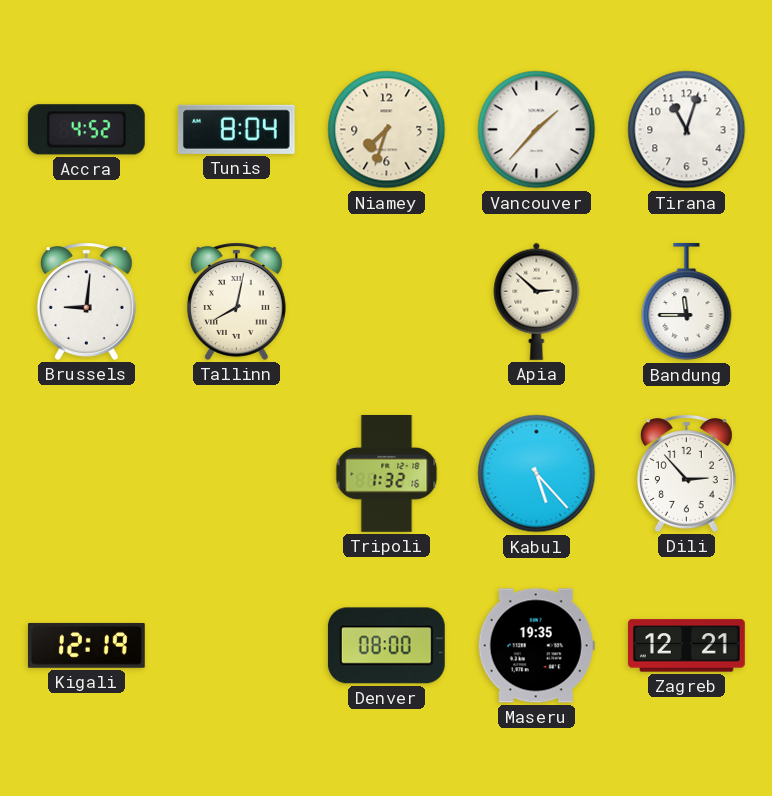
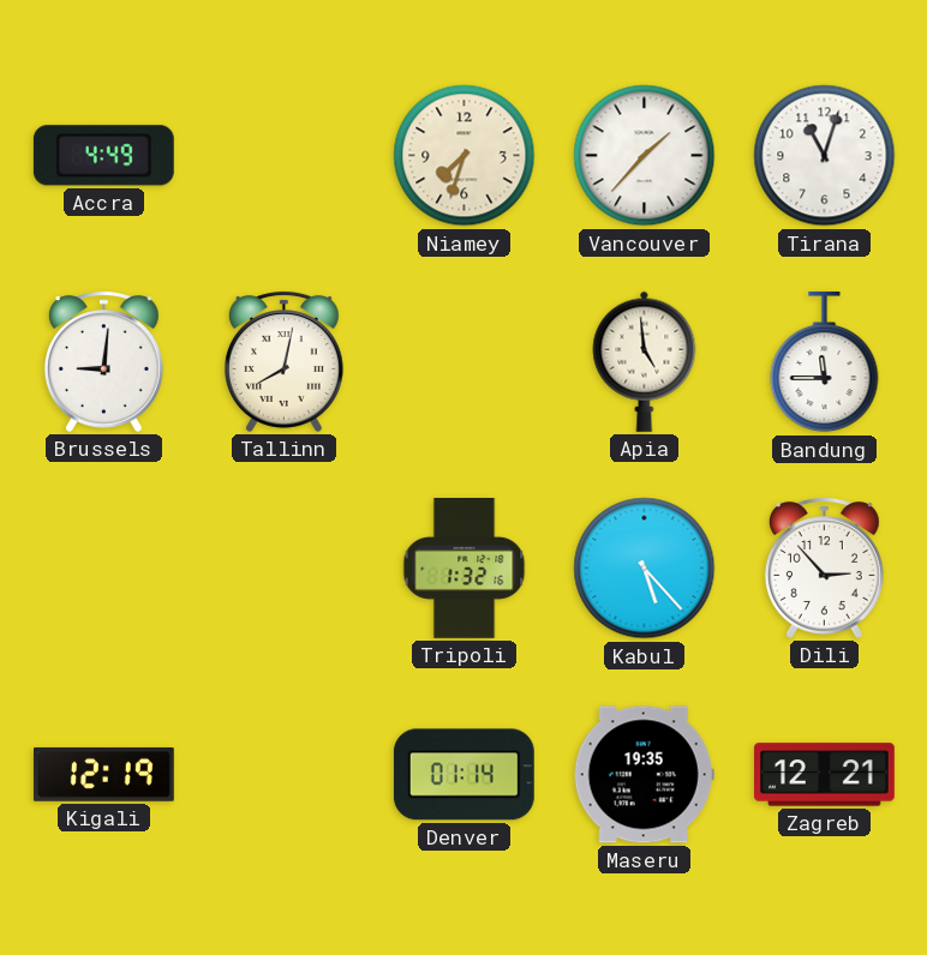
Accra: 4:52 -> 4:49
Tunis: 8:04 -> none
Apia: 2:52 -> 4:59
Denver: 08:00 -> 01:14
